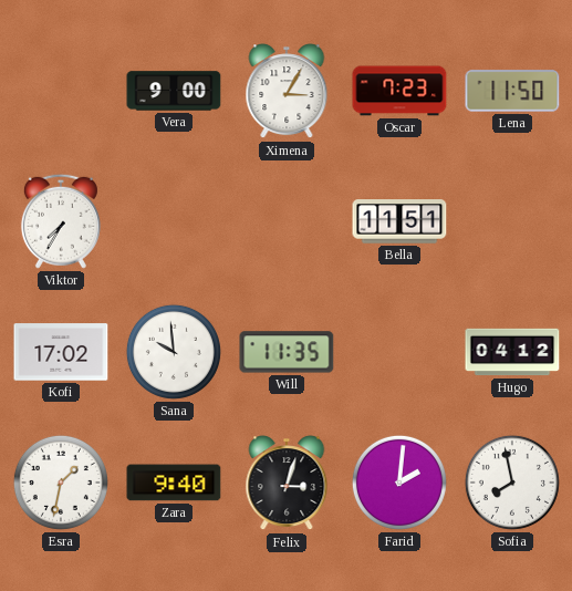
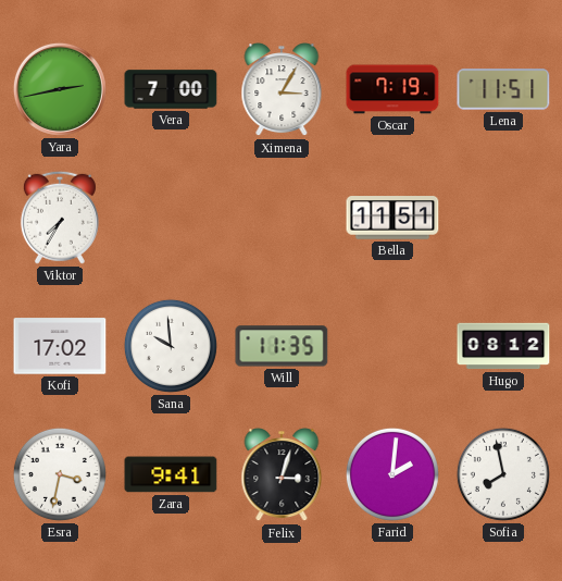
Yara: none -> 2:43
Vera: 9:00 -> 7:00
Oscar: 7:23 -> 7:19
Lena: 11:50 -> 11:51
Hugo: 04:12 -> 08:12
Esra: 1:32 -> 3:32
Zara: 9:40 -> 9:41
